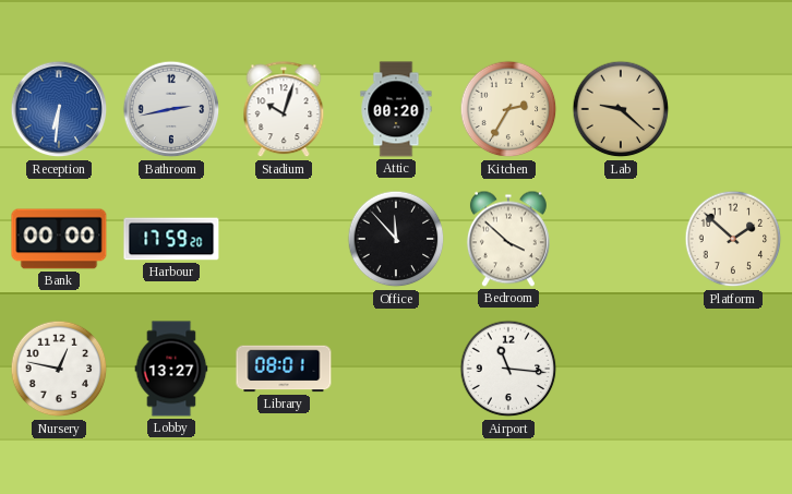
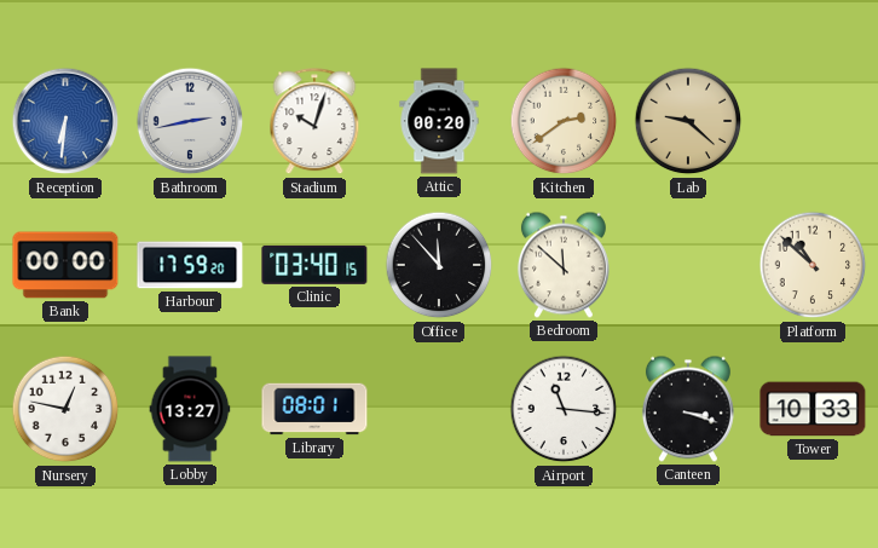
Kitchen: 2:35 -> 2:39
Clinic: none -> 03:40
Bedroom: 3:52 -> 11:52
Platform: 1:52 -> 10:52
Canteen: none -> 3:18
Tower: none -> 10:33
